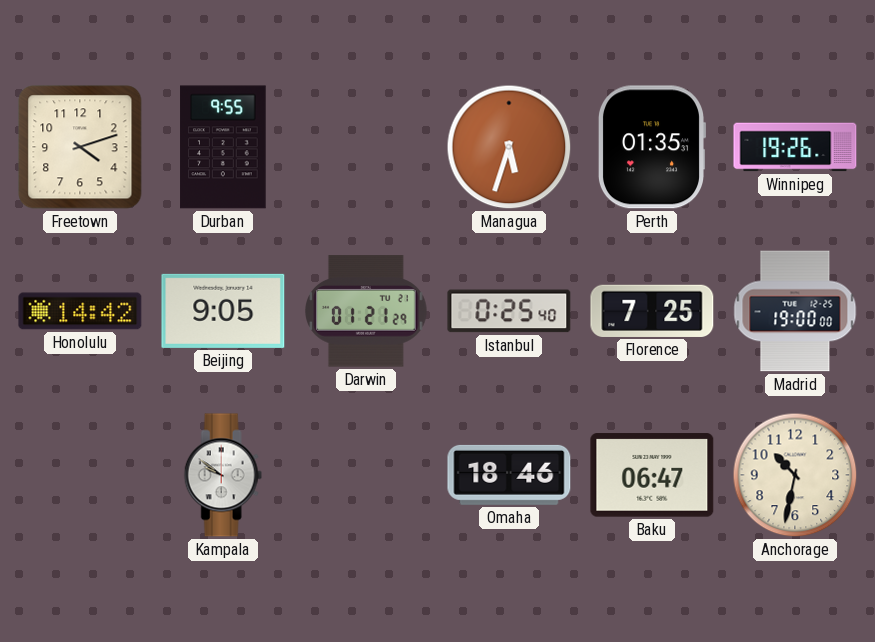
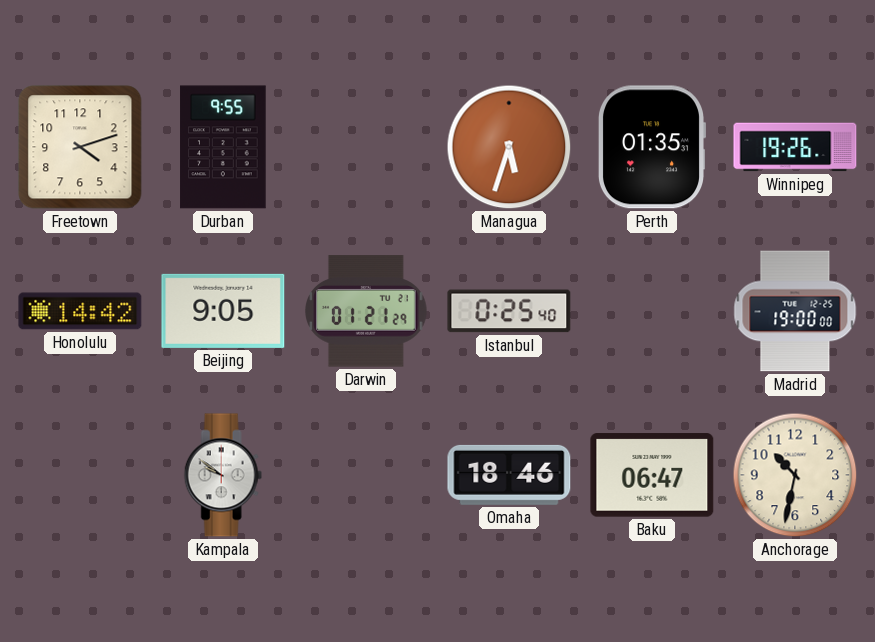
Florence: 7:25 -> none
